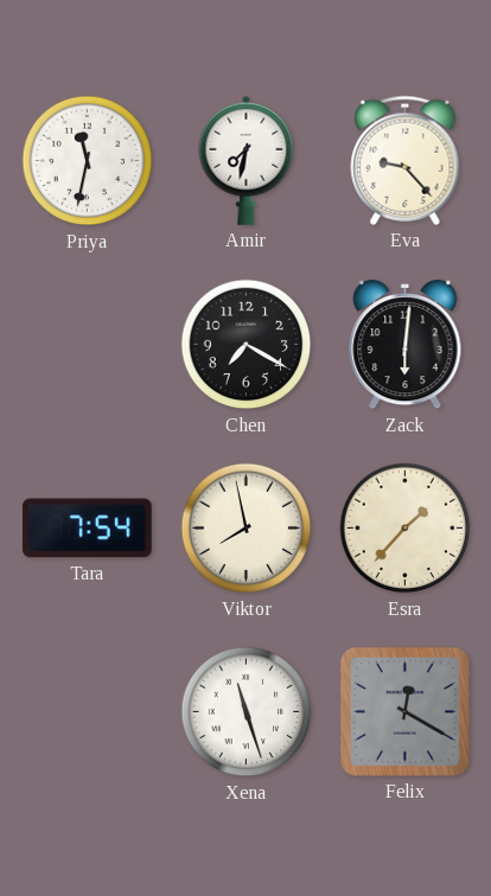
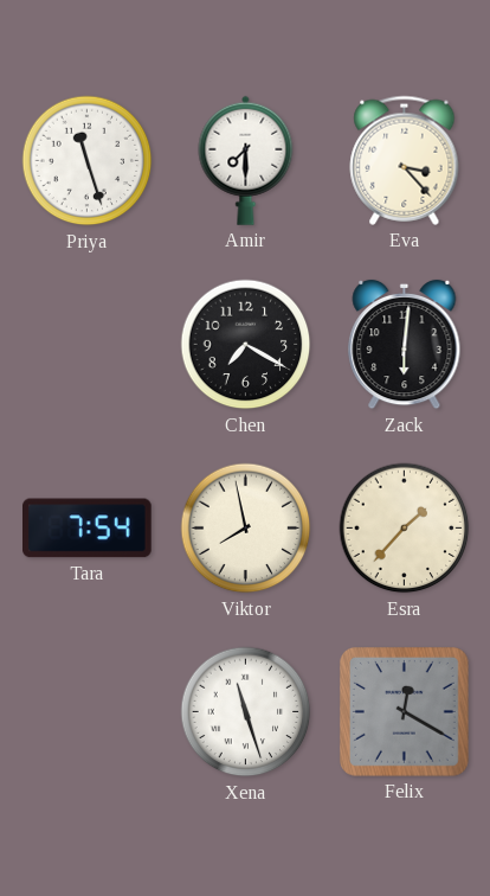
Priya: 11:32 -> 11:27
Amir: 7:32 -> 7:30
Eva: 9:23 -> 3:23
